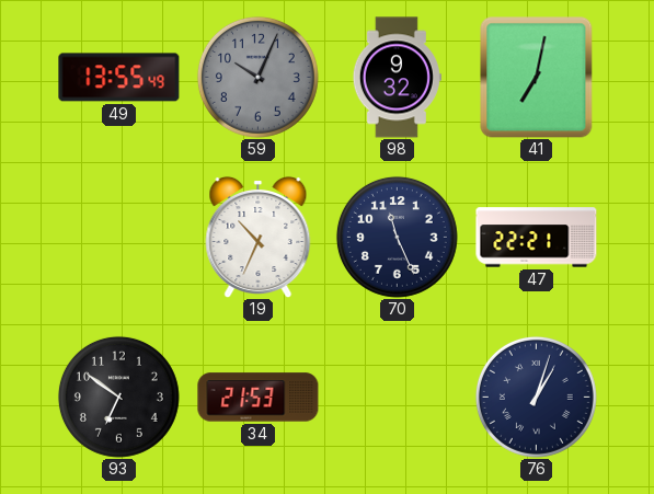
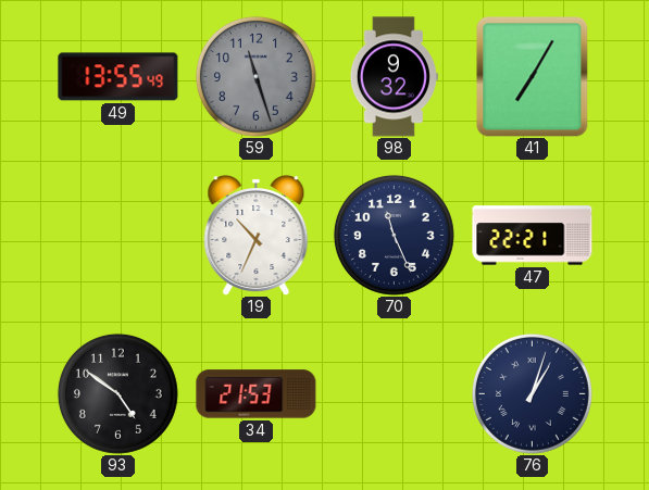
59: 10:04 -> 11:27
41: 7:02 -> 7:05
93: 6:51 -> 4:51
